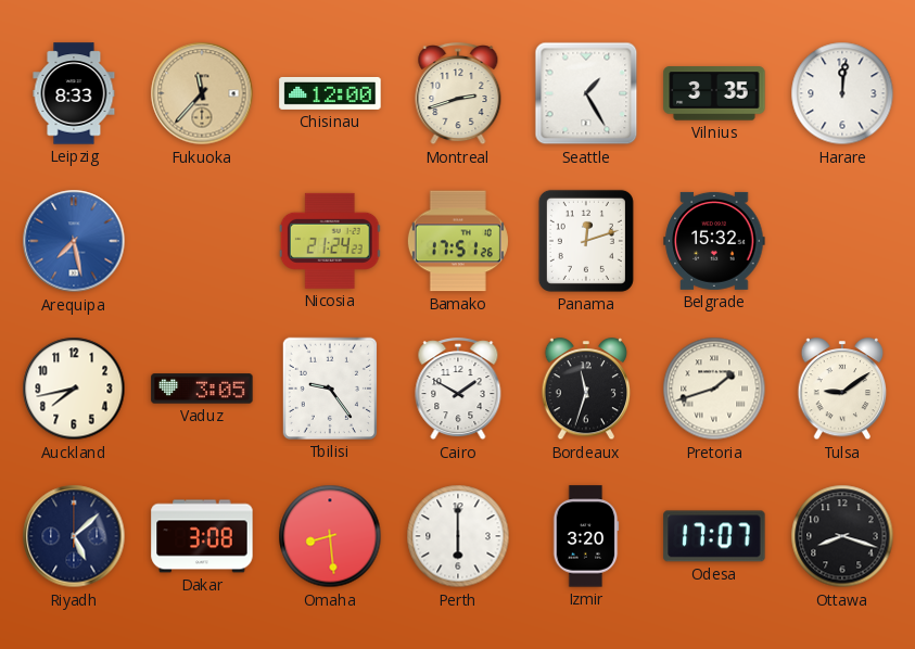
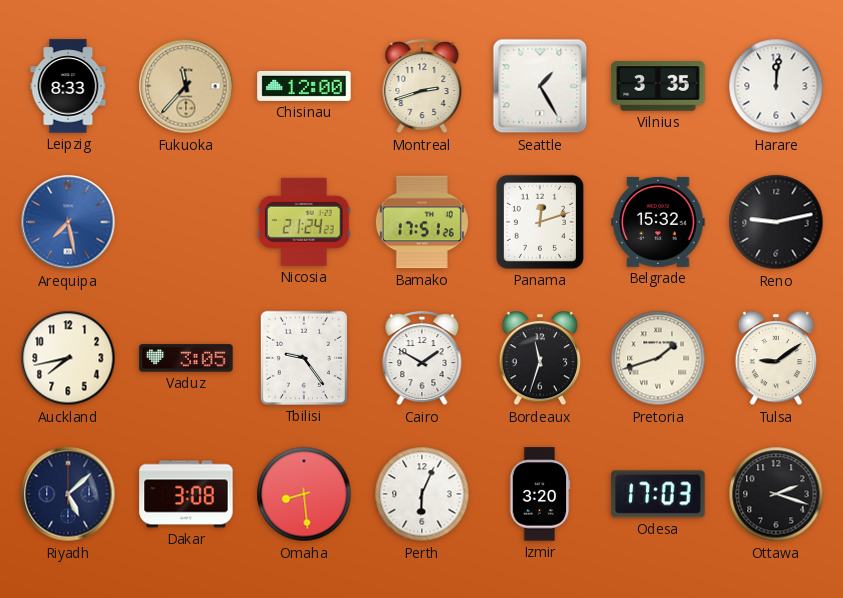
Reno: none -> 9:13
Perth: 6:00 -> 6:04
Odesa: 17:07 -> 17:03
Ottawa: 8:18 -> 2:18
